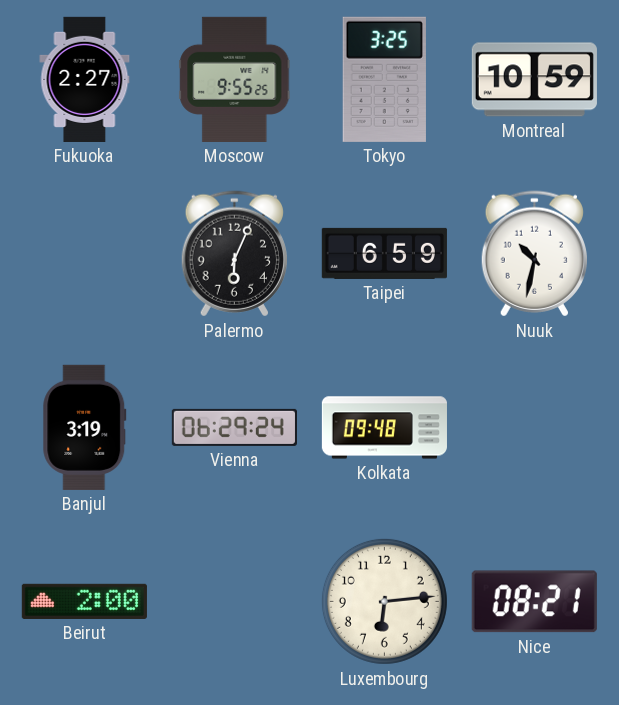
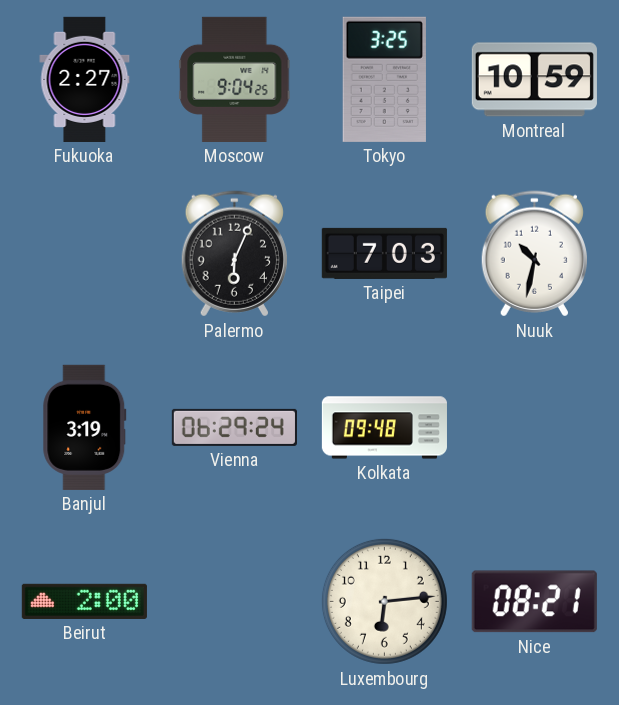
Moscow: 9:55 -> 9:04
Taipei: 6:59 -> 7:03
